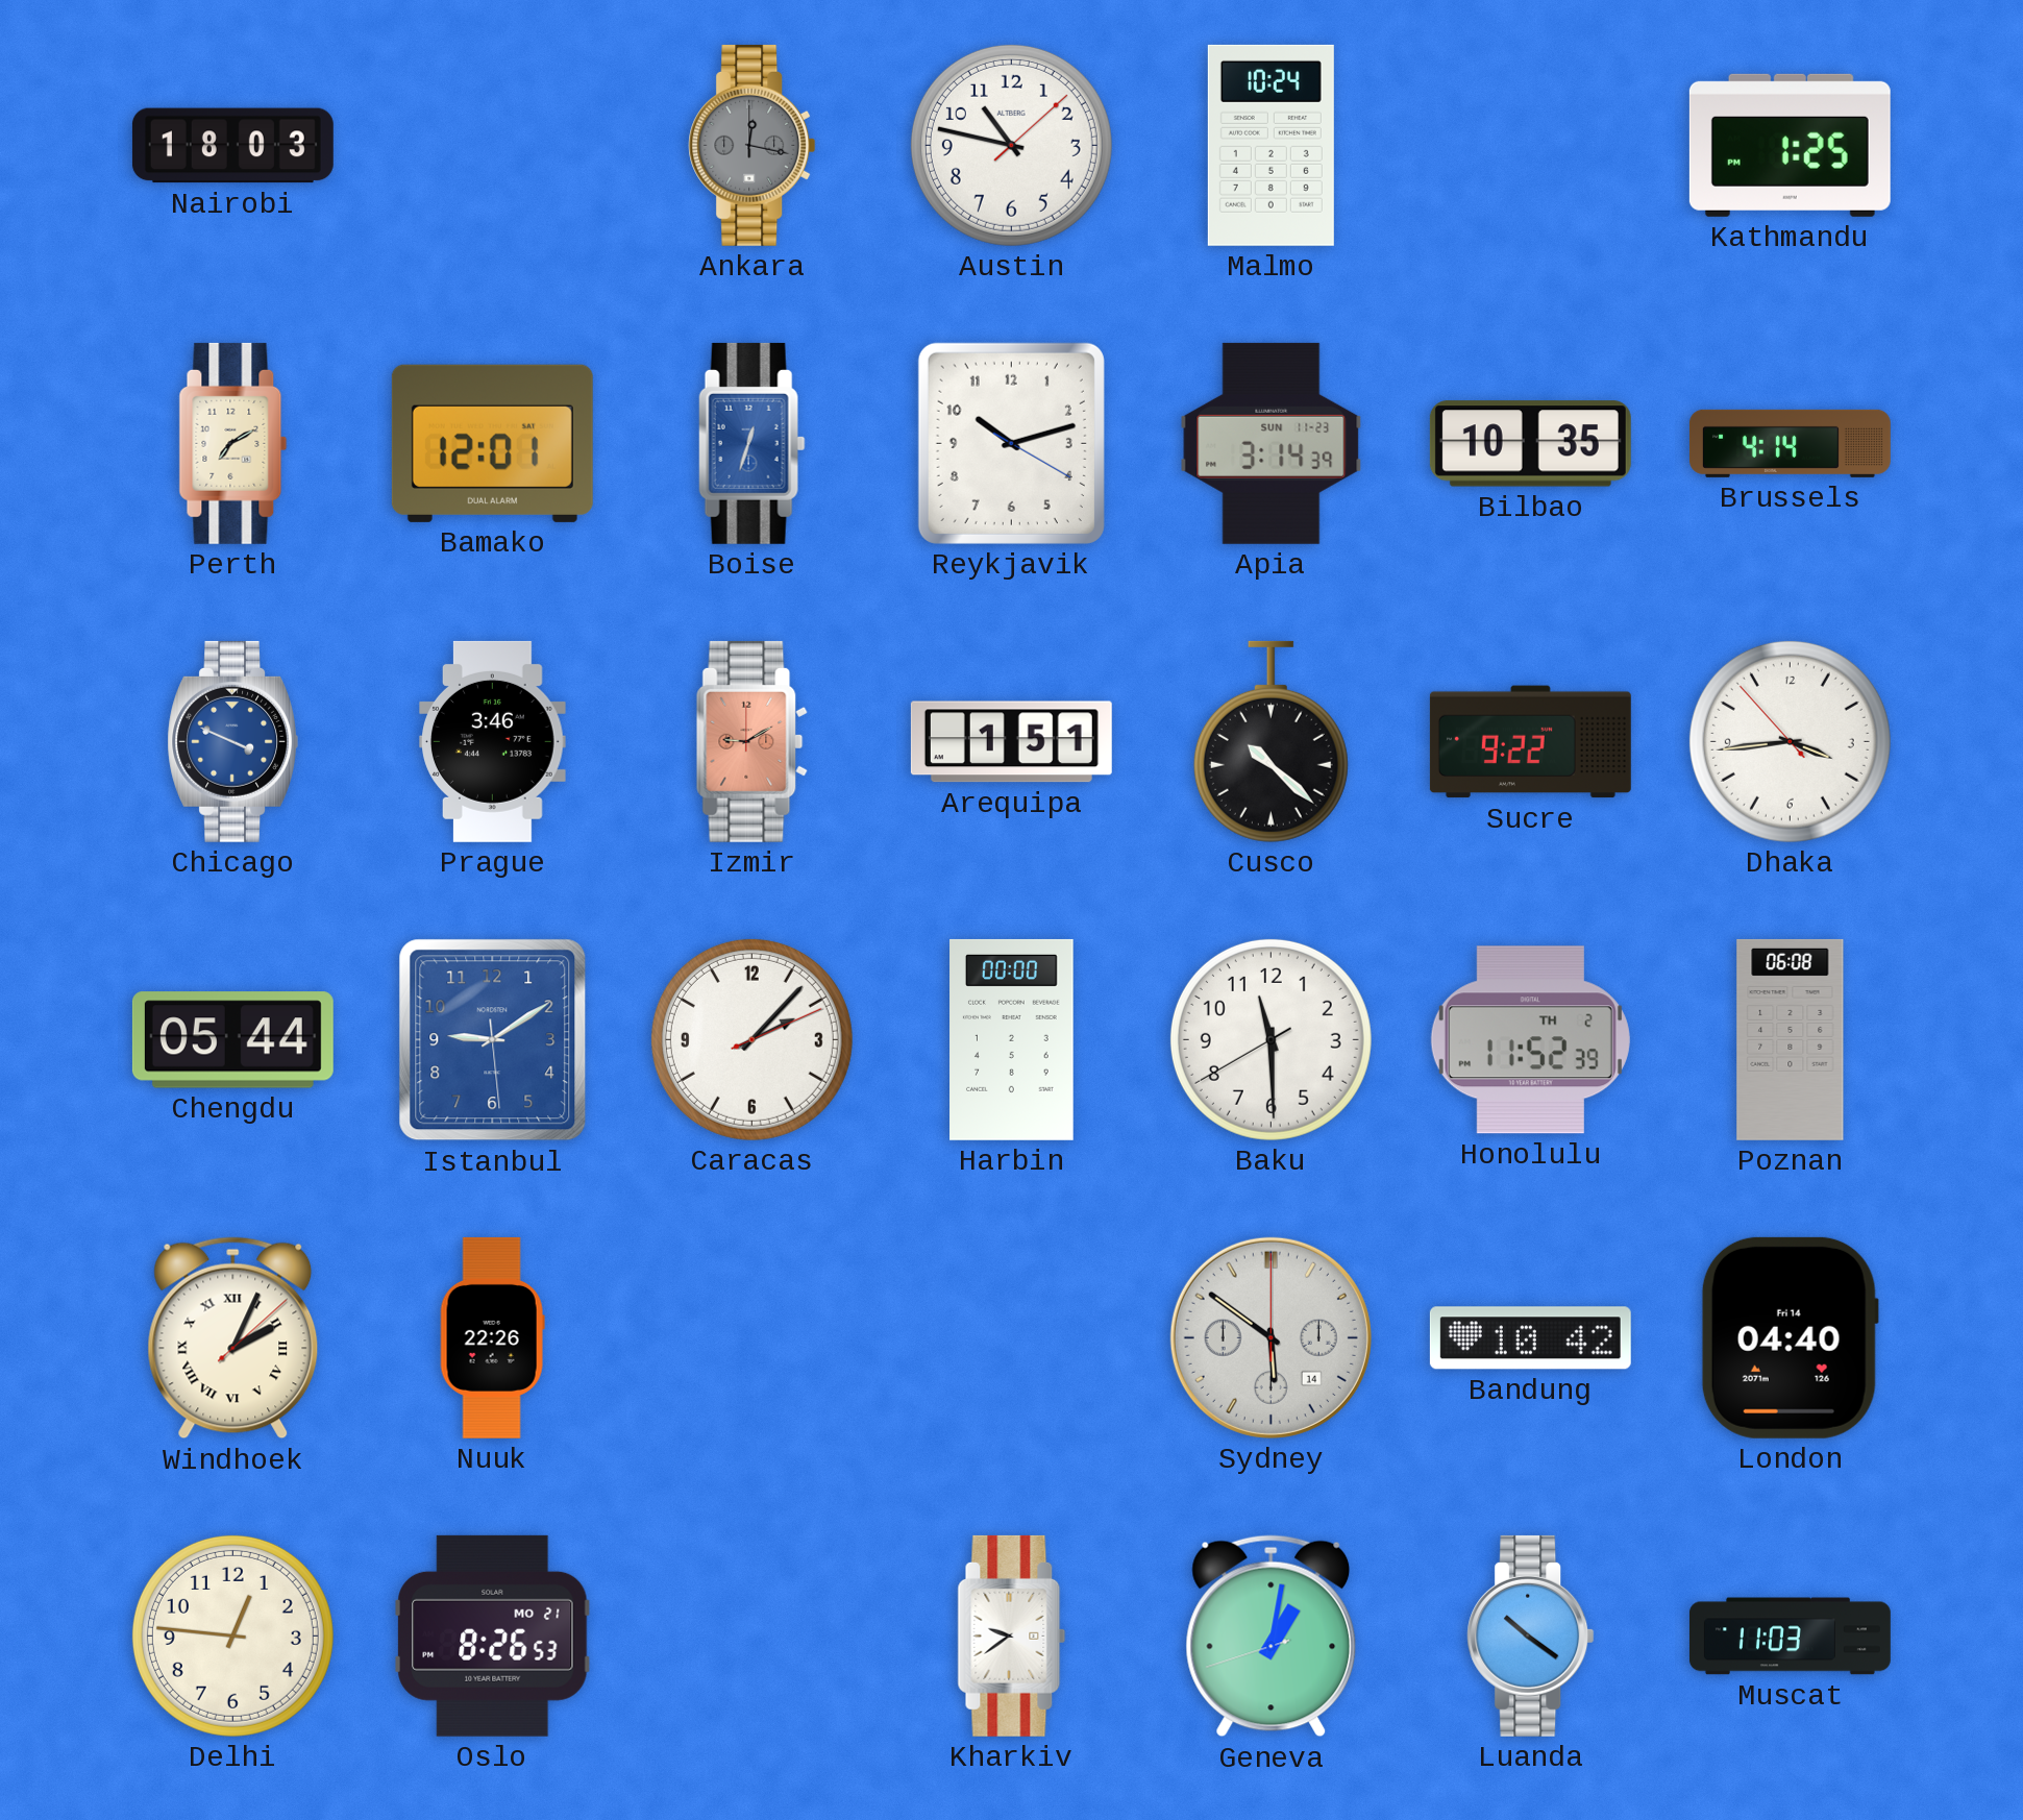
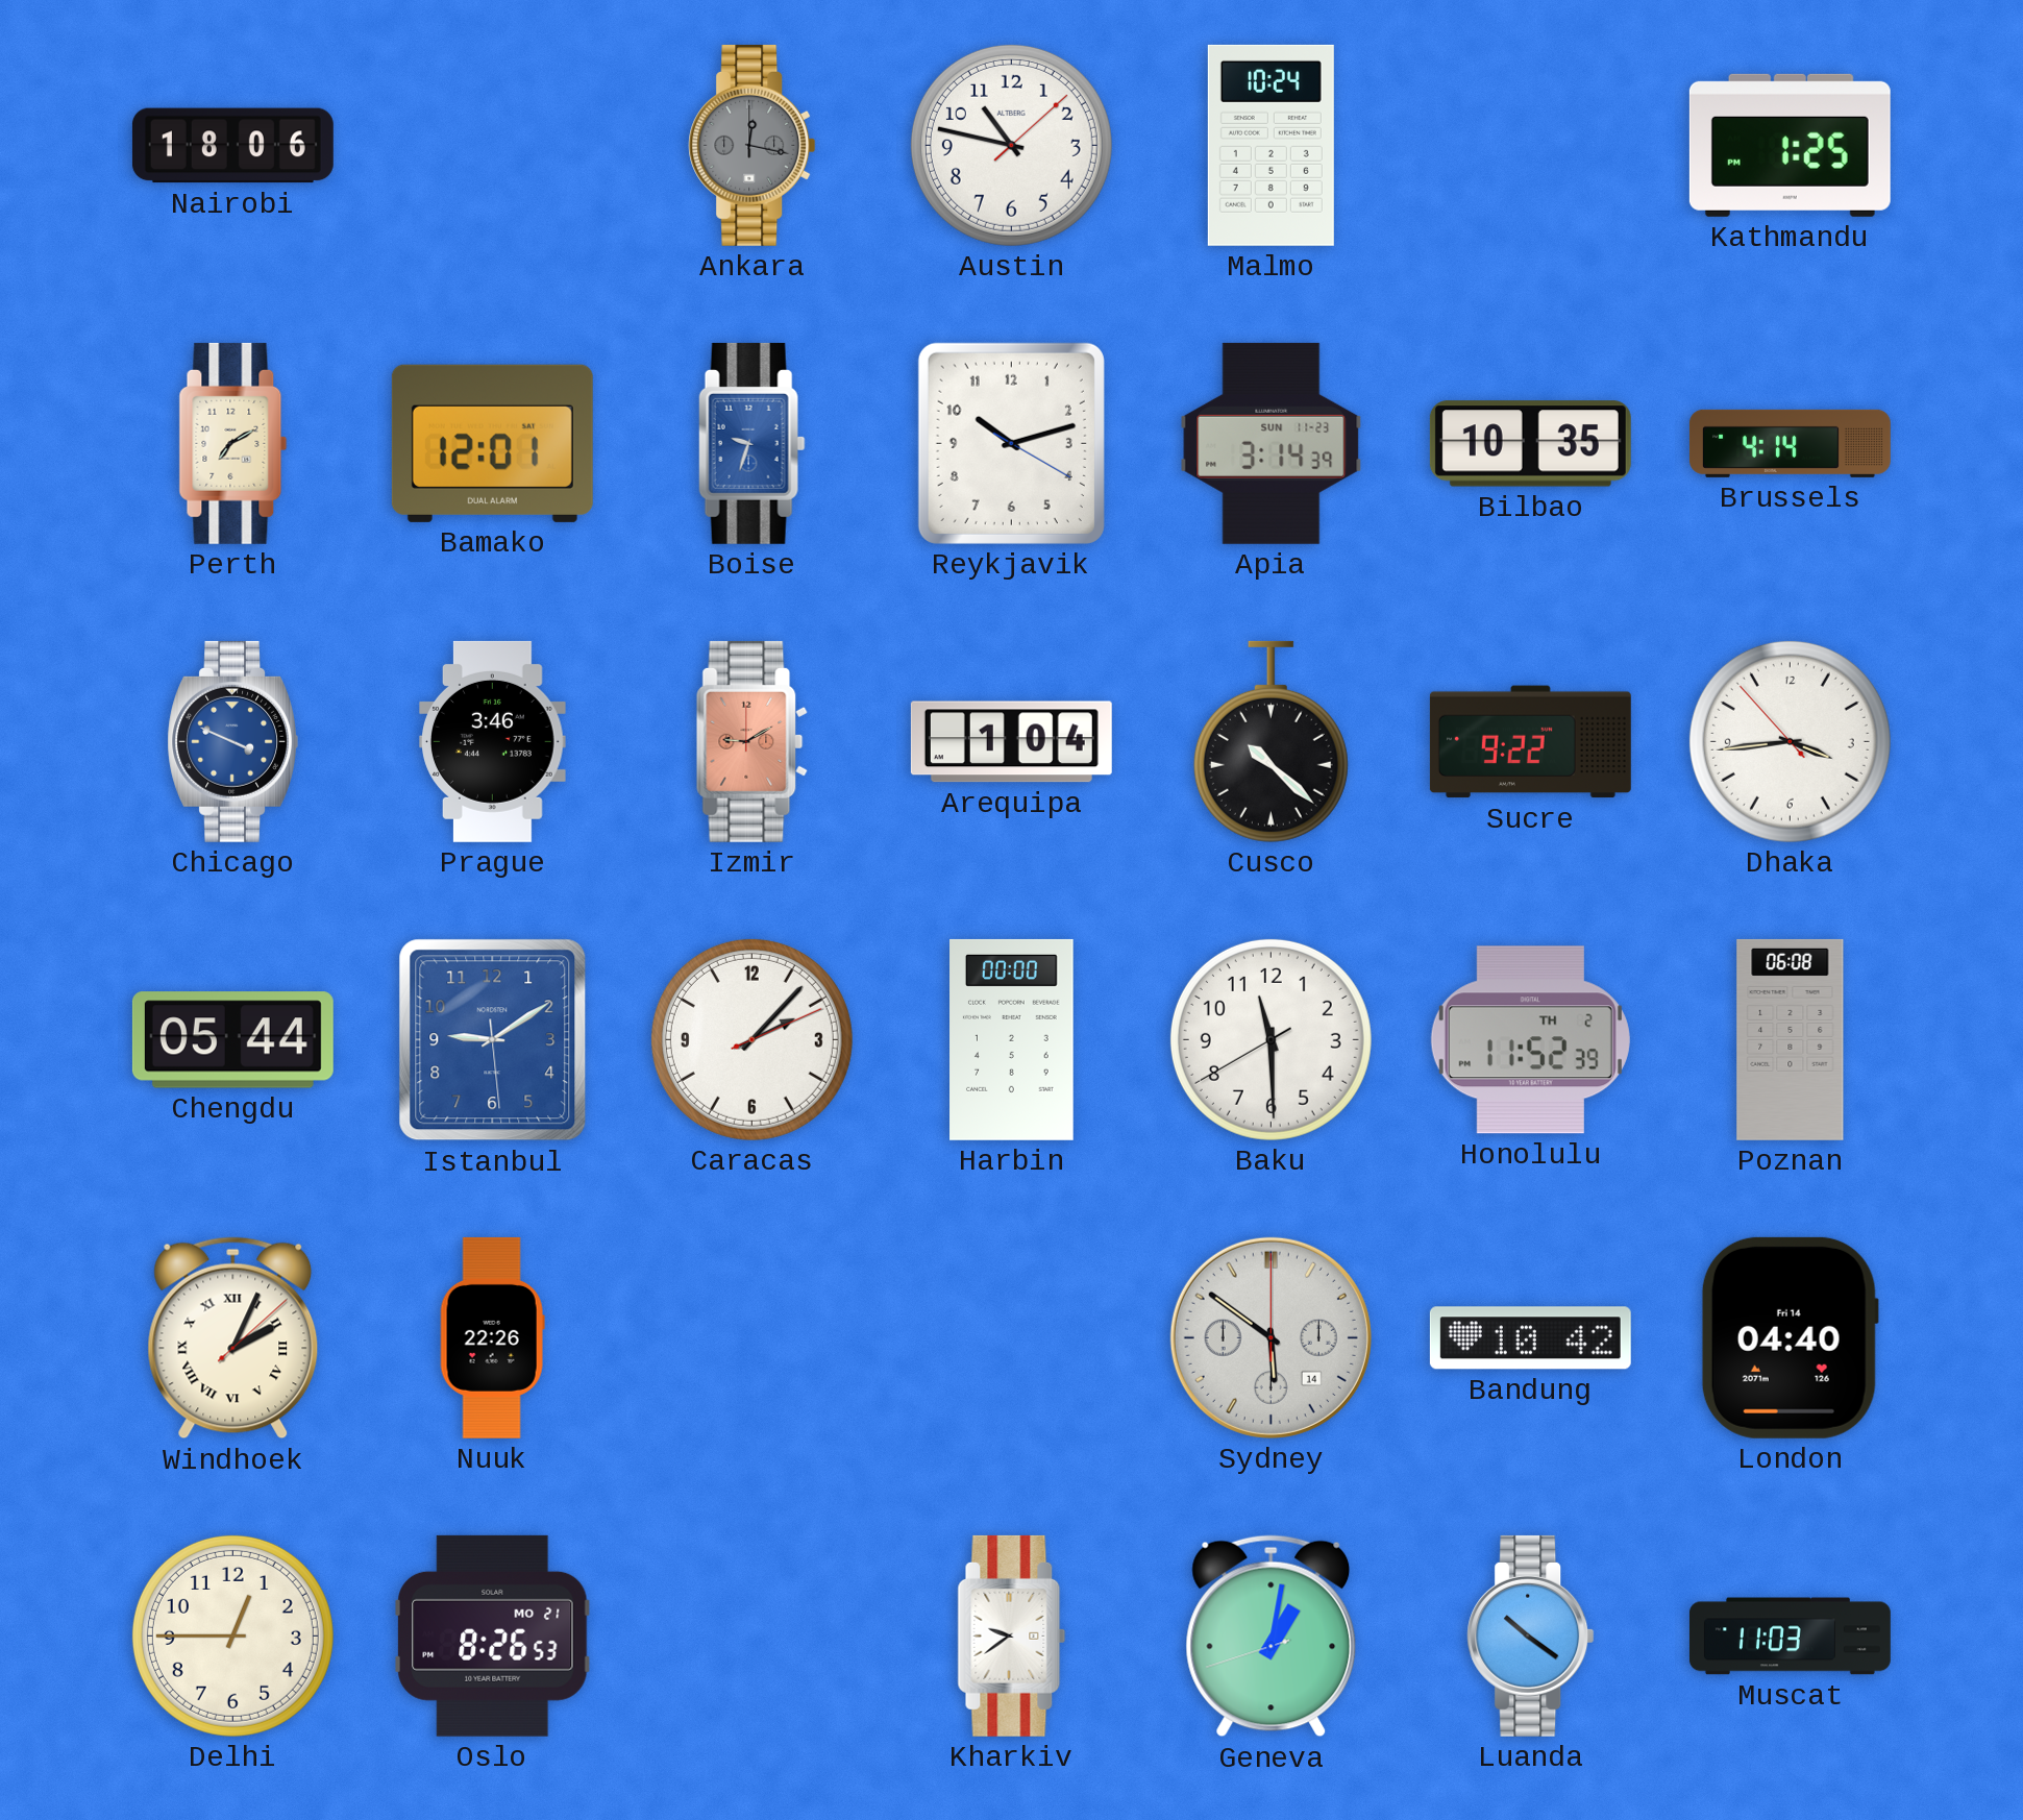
Nairobi: 18:03 -> 18:06
Boise: 12:33 -> 9:33
Arequipa: 1:51 -> 1:04
Delhi: 12:46 -> 12:45
